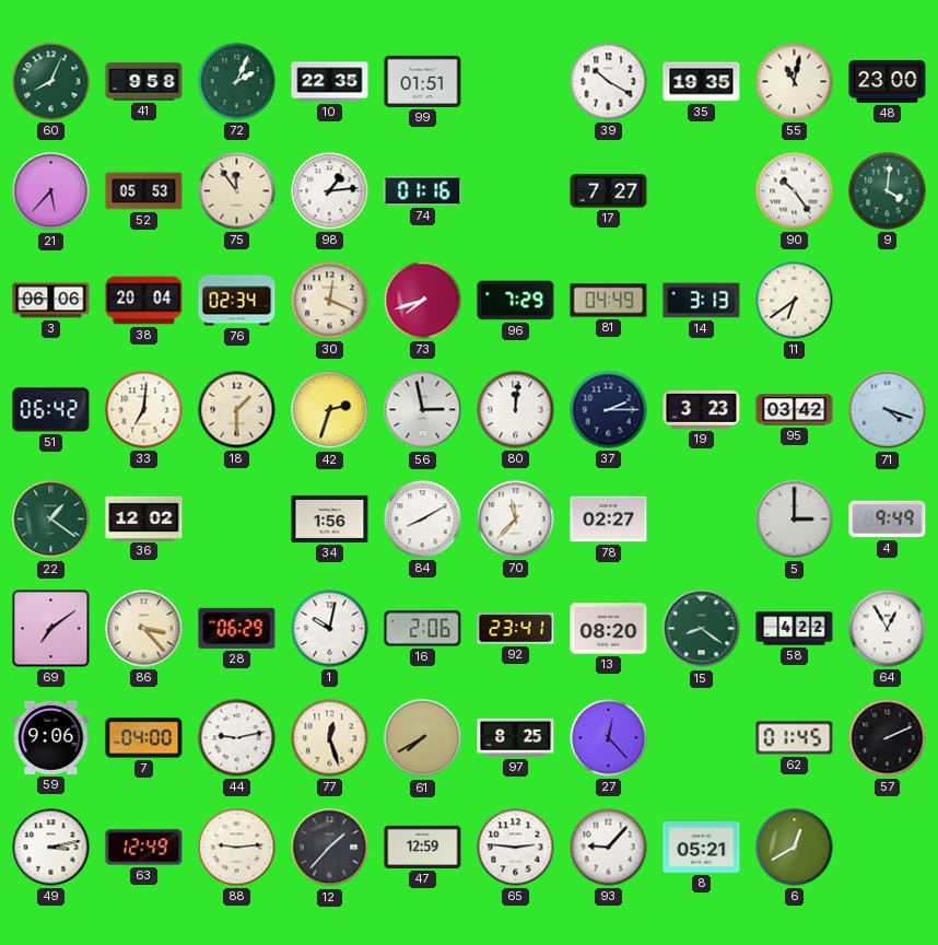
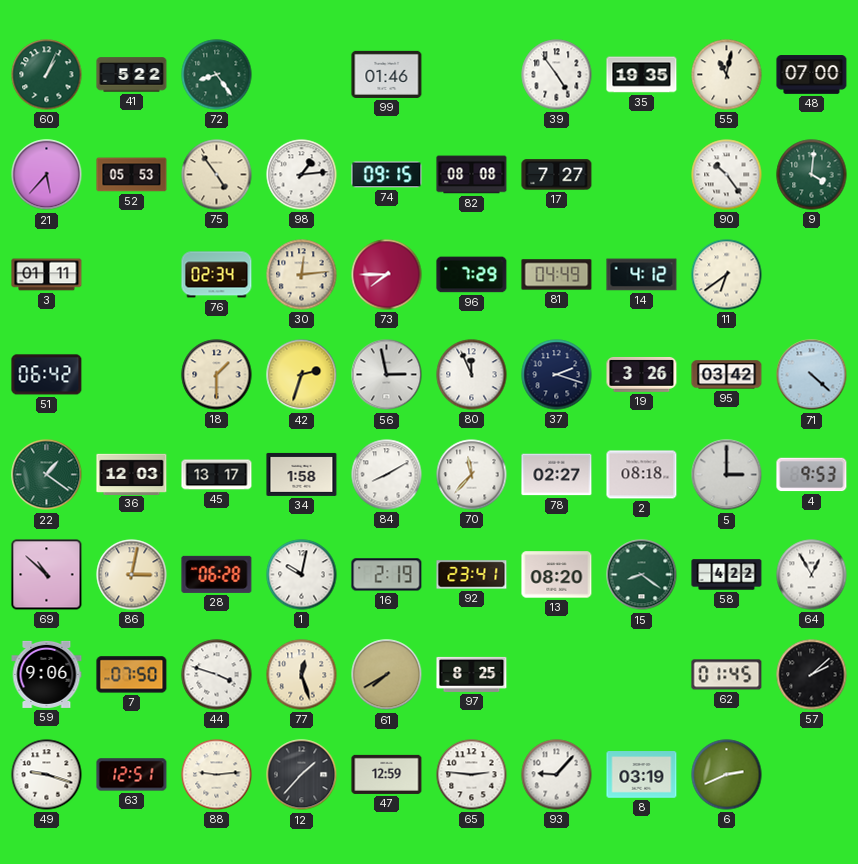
60: 8:04 -> 1:04
41: 9:58 -> 5:22
72: 2:04 -> 8:24
10: 22:35 -> none
99: 01:51 -> 01:46
39: 10:20 -> 4:54
48: 23:00 -> 07:00
75: 11:54 -> 4:54
74: 01:16 -> 09:15
82: none -> 08:08
3: 06:06 -> 01:11
38: 20:04 -> none
30: 12:19 -> 12:14
73: 7:42 -> 7:45
14: 3:13 -> 4:12
33: 7:01 -> none
80: 12:01 -> 11:56
37: 2:15 -> 2:18
19: 3:23 -> 3:26
71: 4:18 -> 4:22
36: 12:02 -> 12:03
45: none -> 13:17
34: 1:56 -> 1:58
2: none -> 08:18
4: 9:49 -> 9:53
69: 7:09 -> 10:52
86: 3:23 -> 3:02
28: 06:29 -> 06:28
16: 2:06 -> 2:19
7: 04:00 -> 07:50
44: 9:13 -> 3:48
27: 12:23 -> none
57: 2:11 -> 2:08
49: 3:13 -> 9:18
63: 12:49 -> 12:51
8: 05:21 -> 03:19
6: 12:40 -> 2:41
